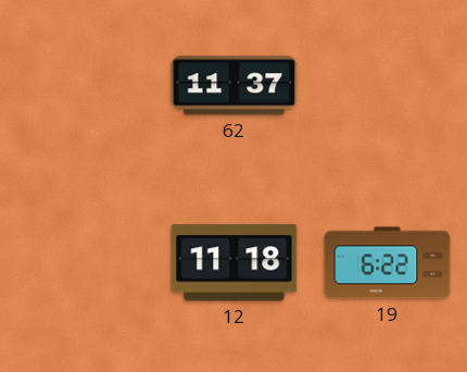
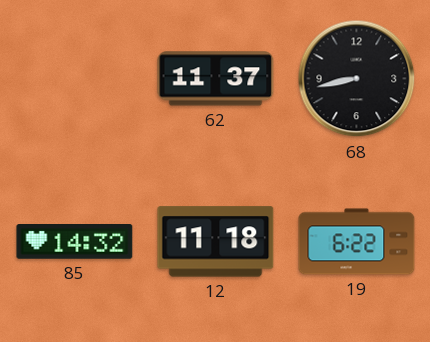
68: none -> 8:43
85: none -> 14:32
